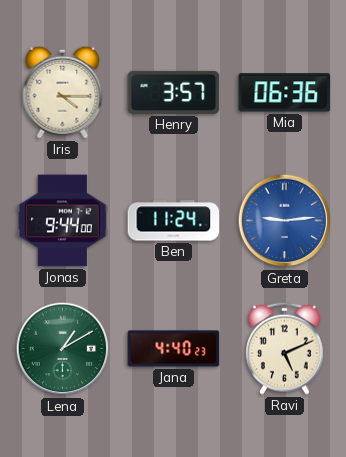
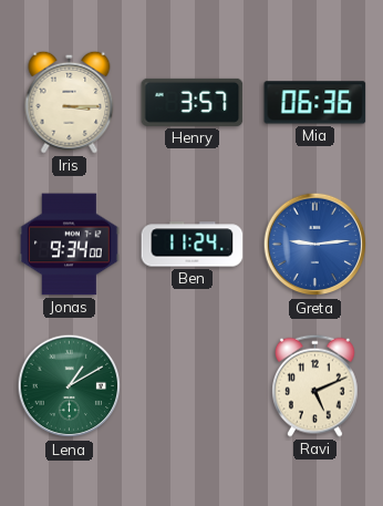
Iris: 4:15 -> 3:15
Jonas: 9:44 -> 9:34
Jana: 4:40 -> none
